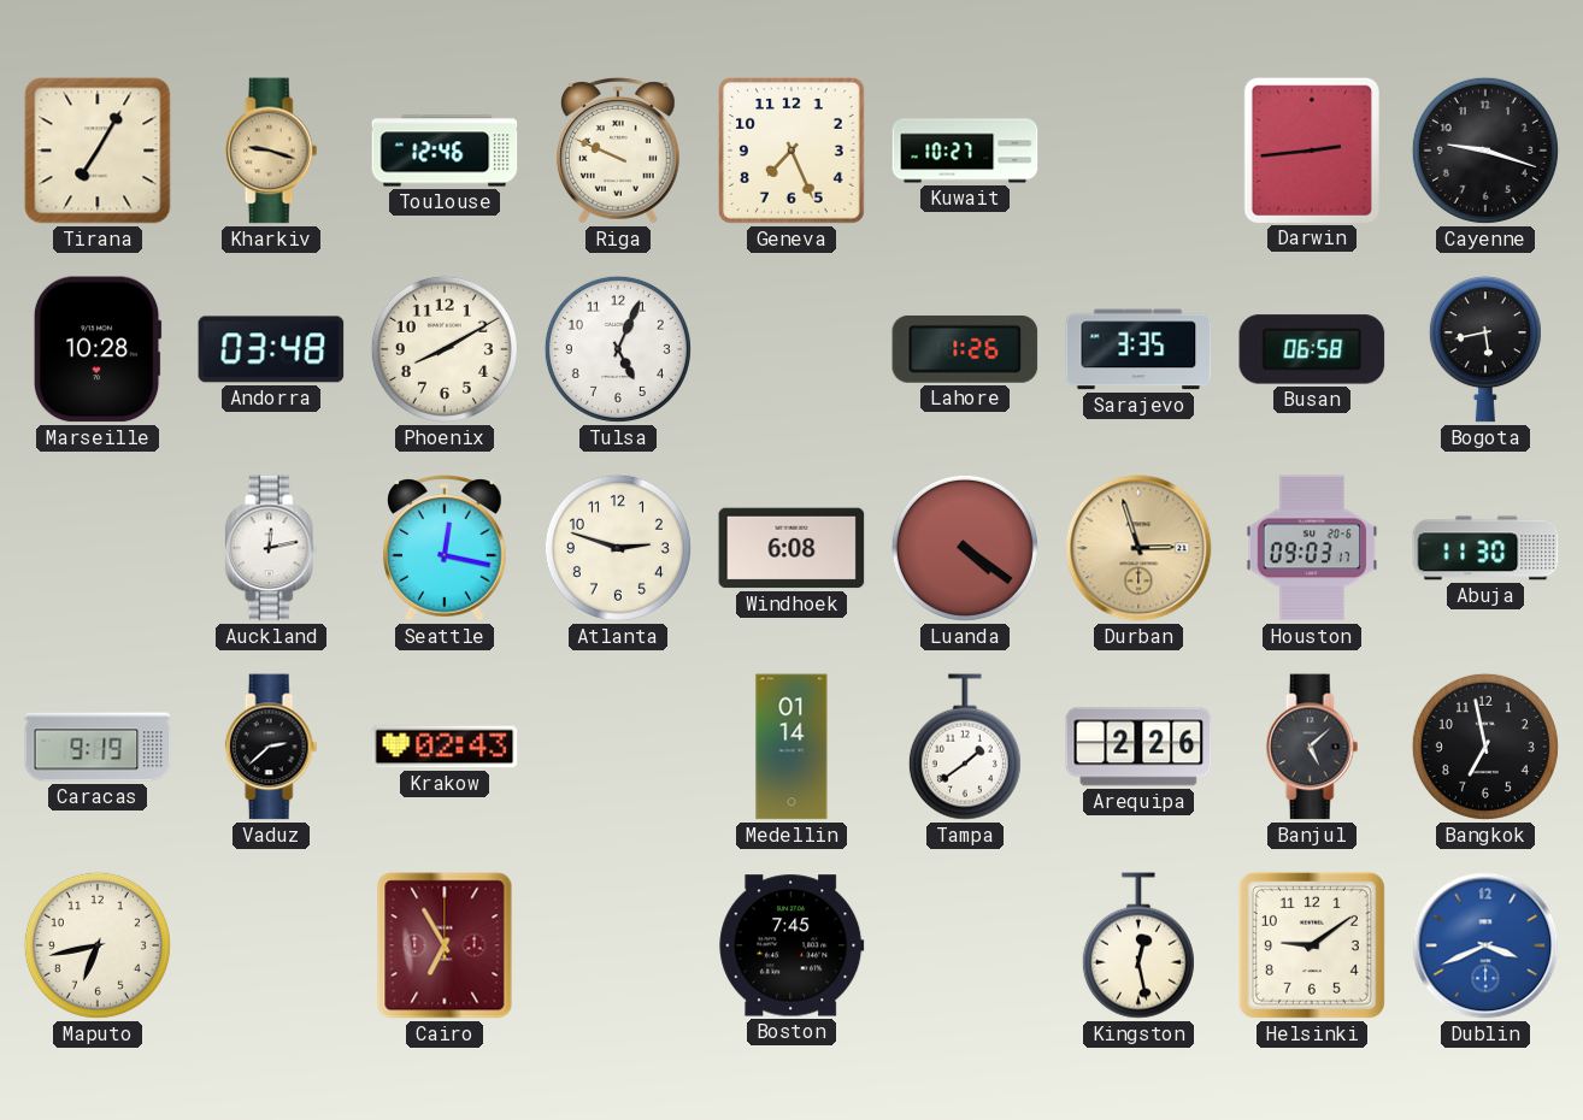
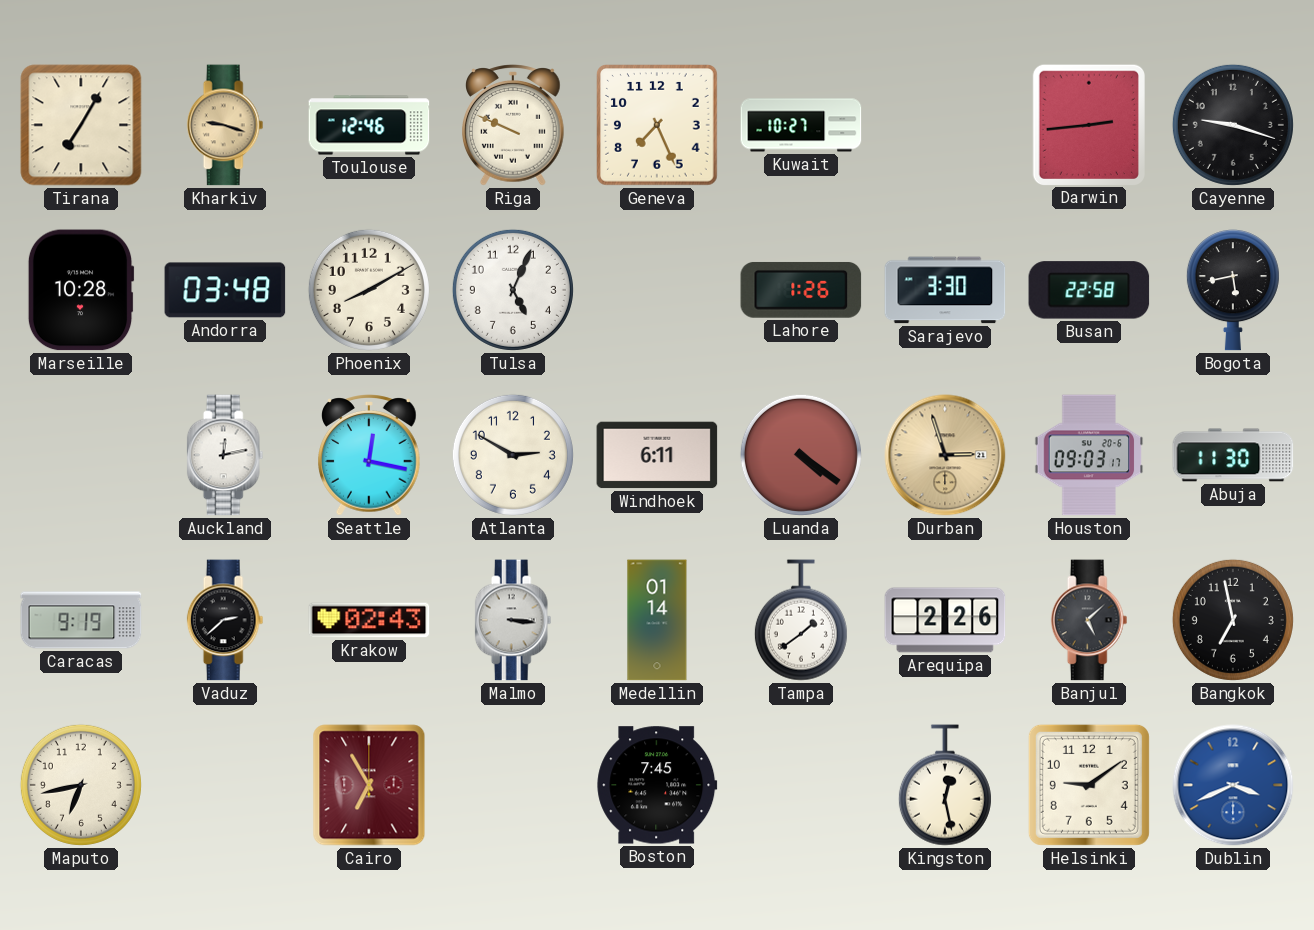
Sarajevo: 3:35 -> 3:30
Busan: 06:58 -> 22:58
Atlanta: 2:48 -> 2:50
Windhoek: 6:08 -> 6:11
Malmo: none -> 3:16
